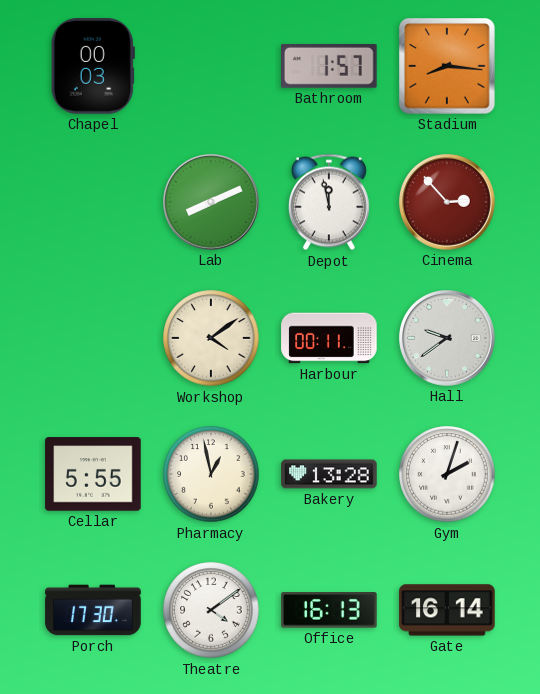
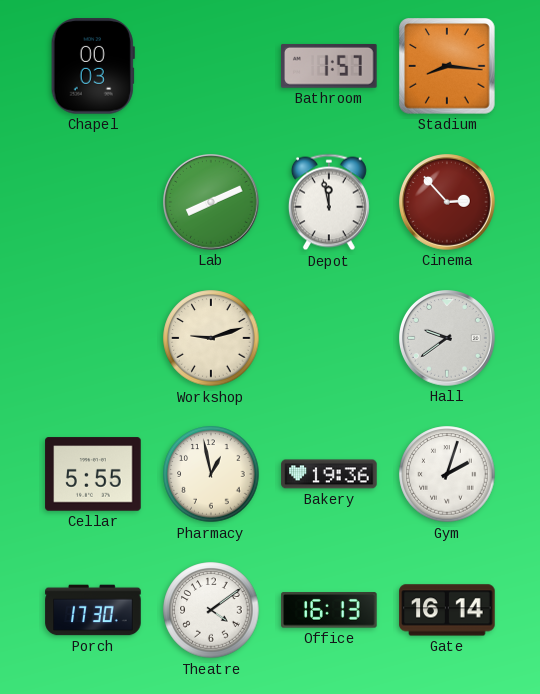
Workshop: 4:09 -> 9:12
Harbour: 00:11 -> none
Bakery: 13:28 -> 19:36
